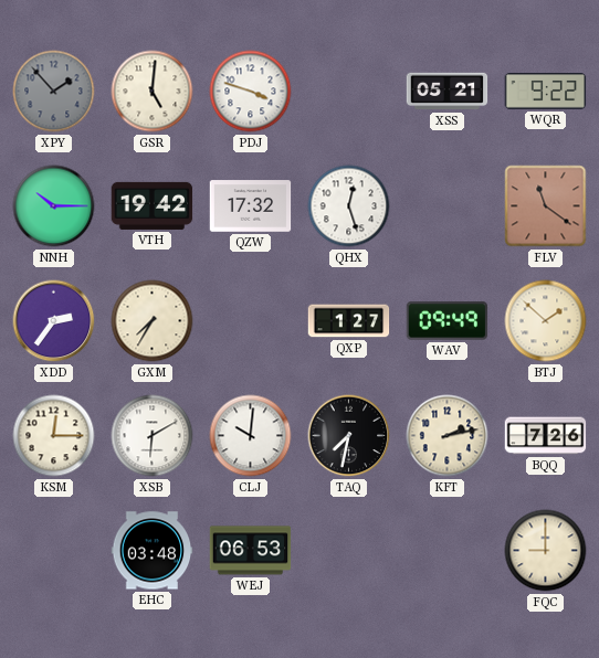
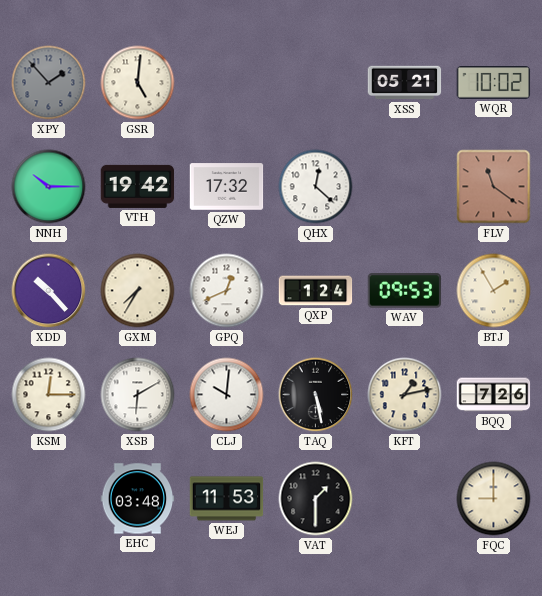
PDJ: 3:48 -> none
WQR: 9:22 -> 10:02
QHX: 12:27 -> 12:22
XDD: 2:36 -> 10:23
GPQ: none -> 12:41
QXP: 1:27 -> 1:24
WAV: 09:49 -> 09:53
BTJ: 1:52 -> 1:55
TAQ: 7:32 -> 5:28
KFT: 2:13 -> 1:13
WEJ: 06:53 -> 11:53
VAT: none -> 1:30
